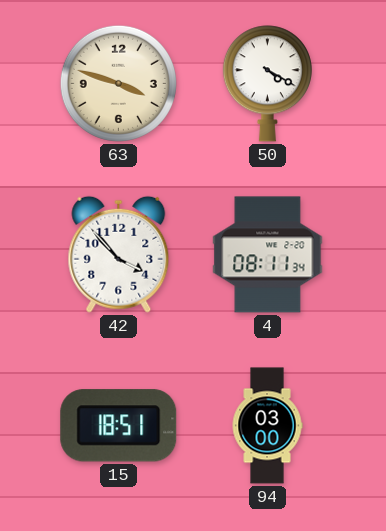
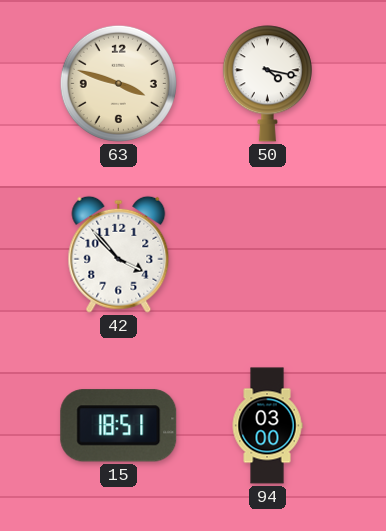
50: 4:20 -> 4:17
4: 08:11 -> none
